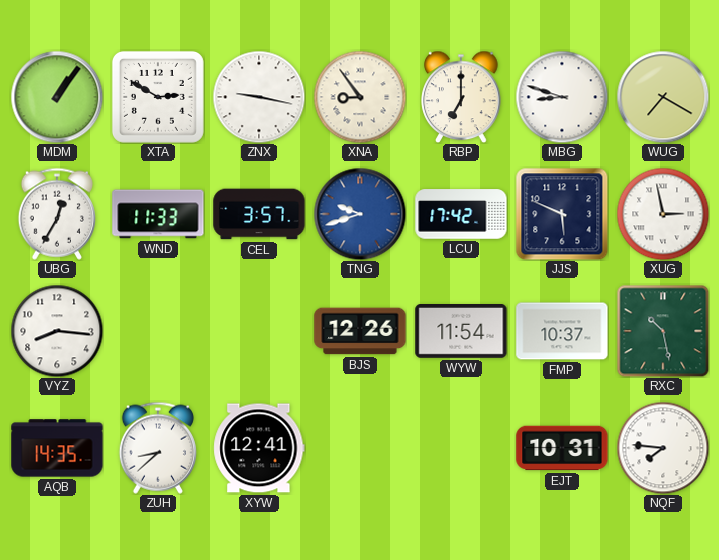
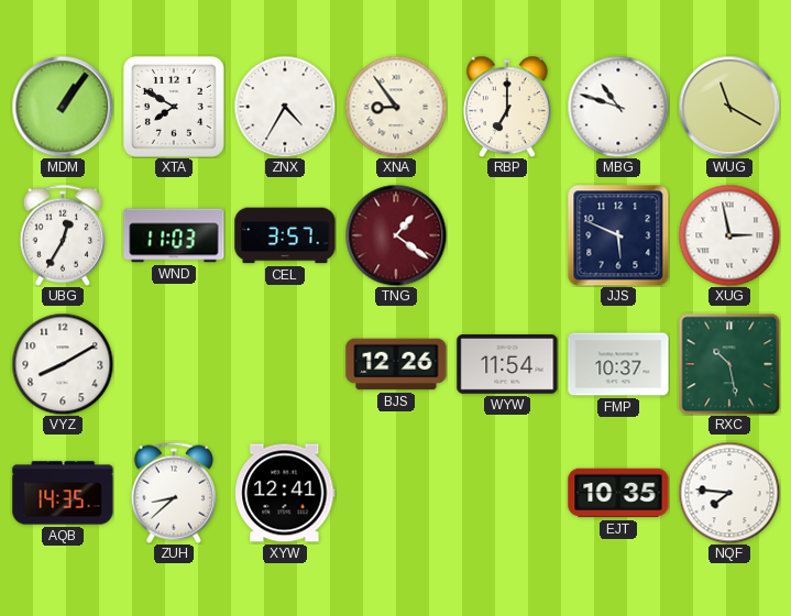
XTA: 2:50 -> 7:50
ZNX: 9:17 -> 4:35
MBG: 8:48 -> 10:48
WUG: 7:20 -> 11:20
WND: 11:33 -> 11:03
TNG: 9:42 -> 1:21
TNG dial: blue -> burgundy
LCU: 17:42 -> none
VYZ: 8:16 -> 8:10
EJT: 10:31 -> 10:35
